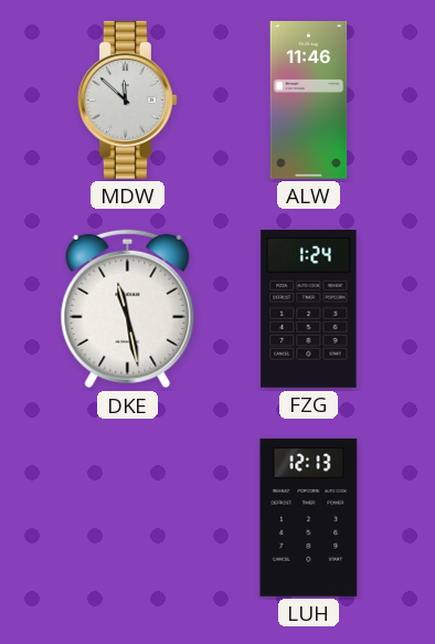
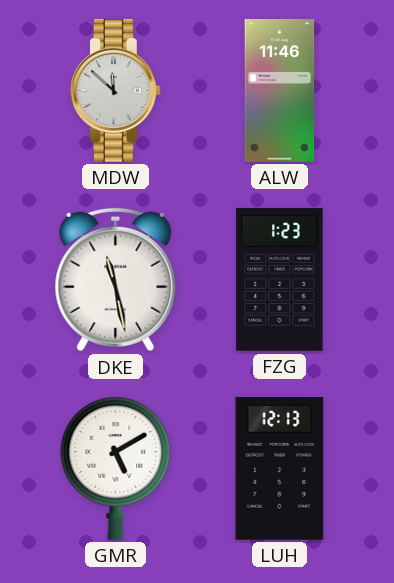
FZG: 1:24 -> 1:23
GMR: none -> 5:10
